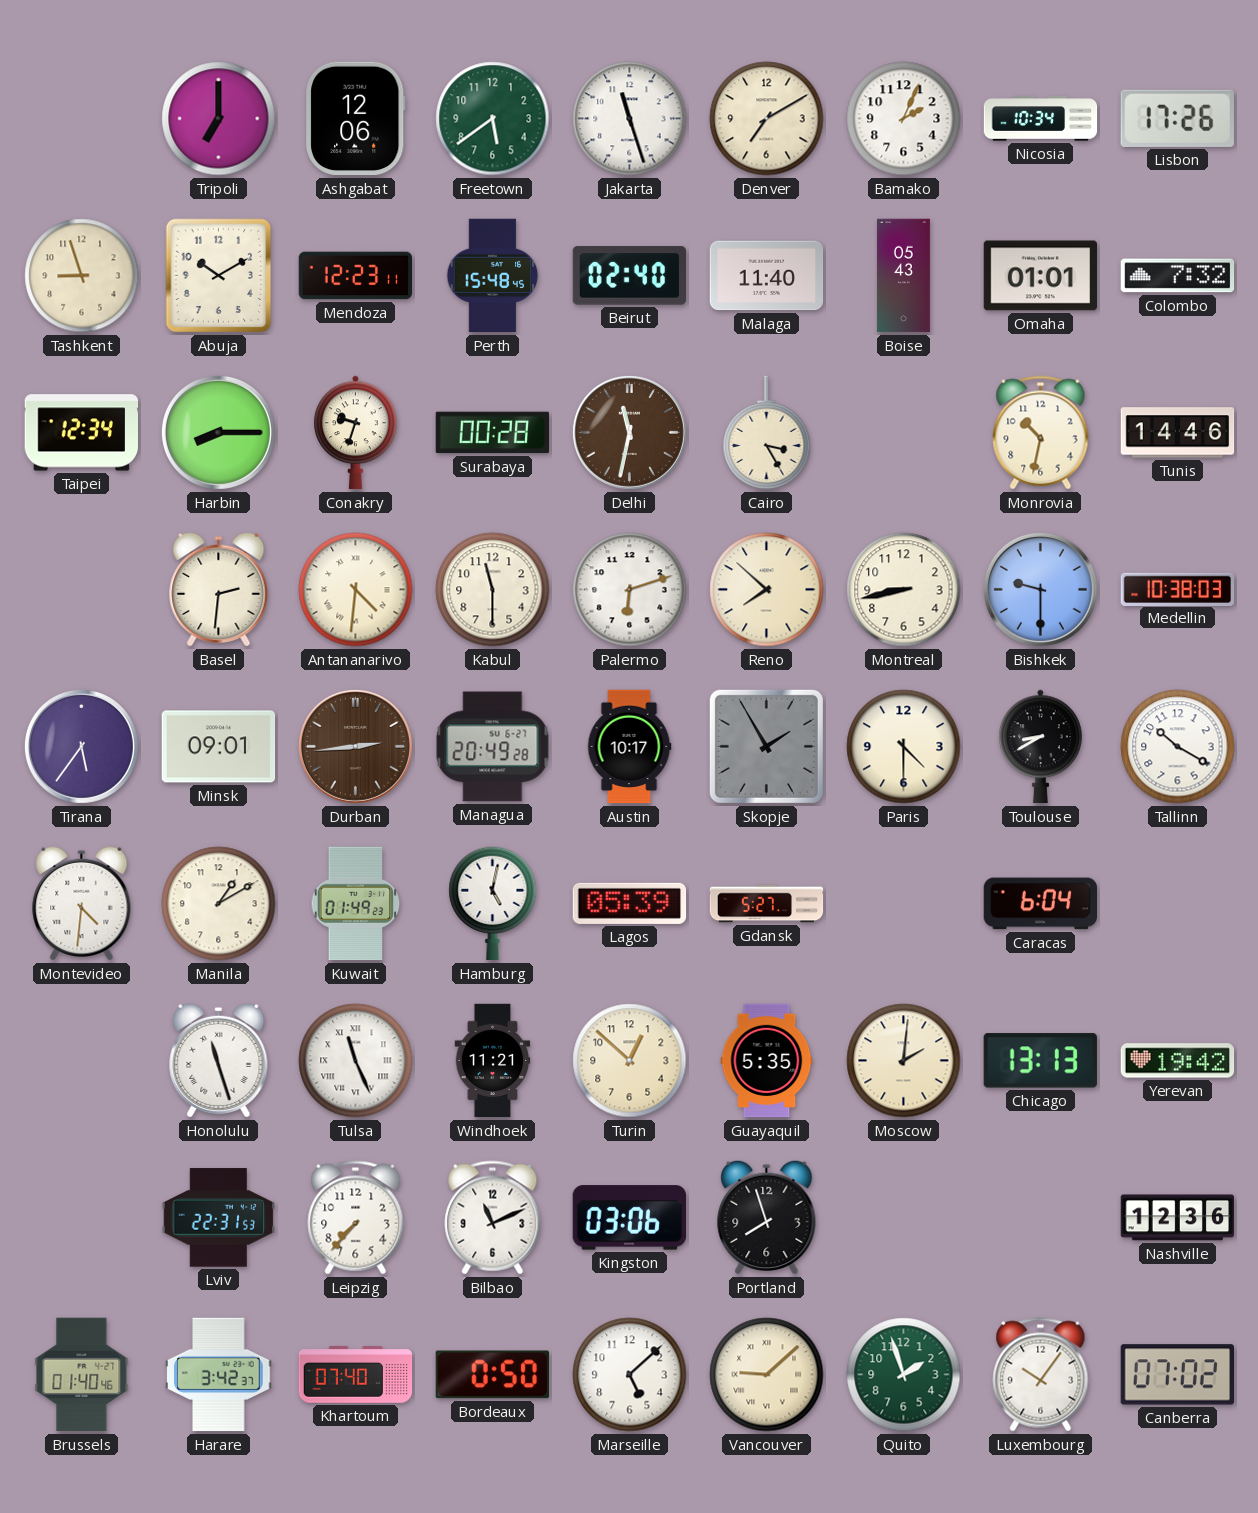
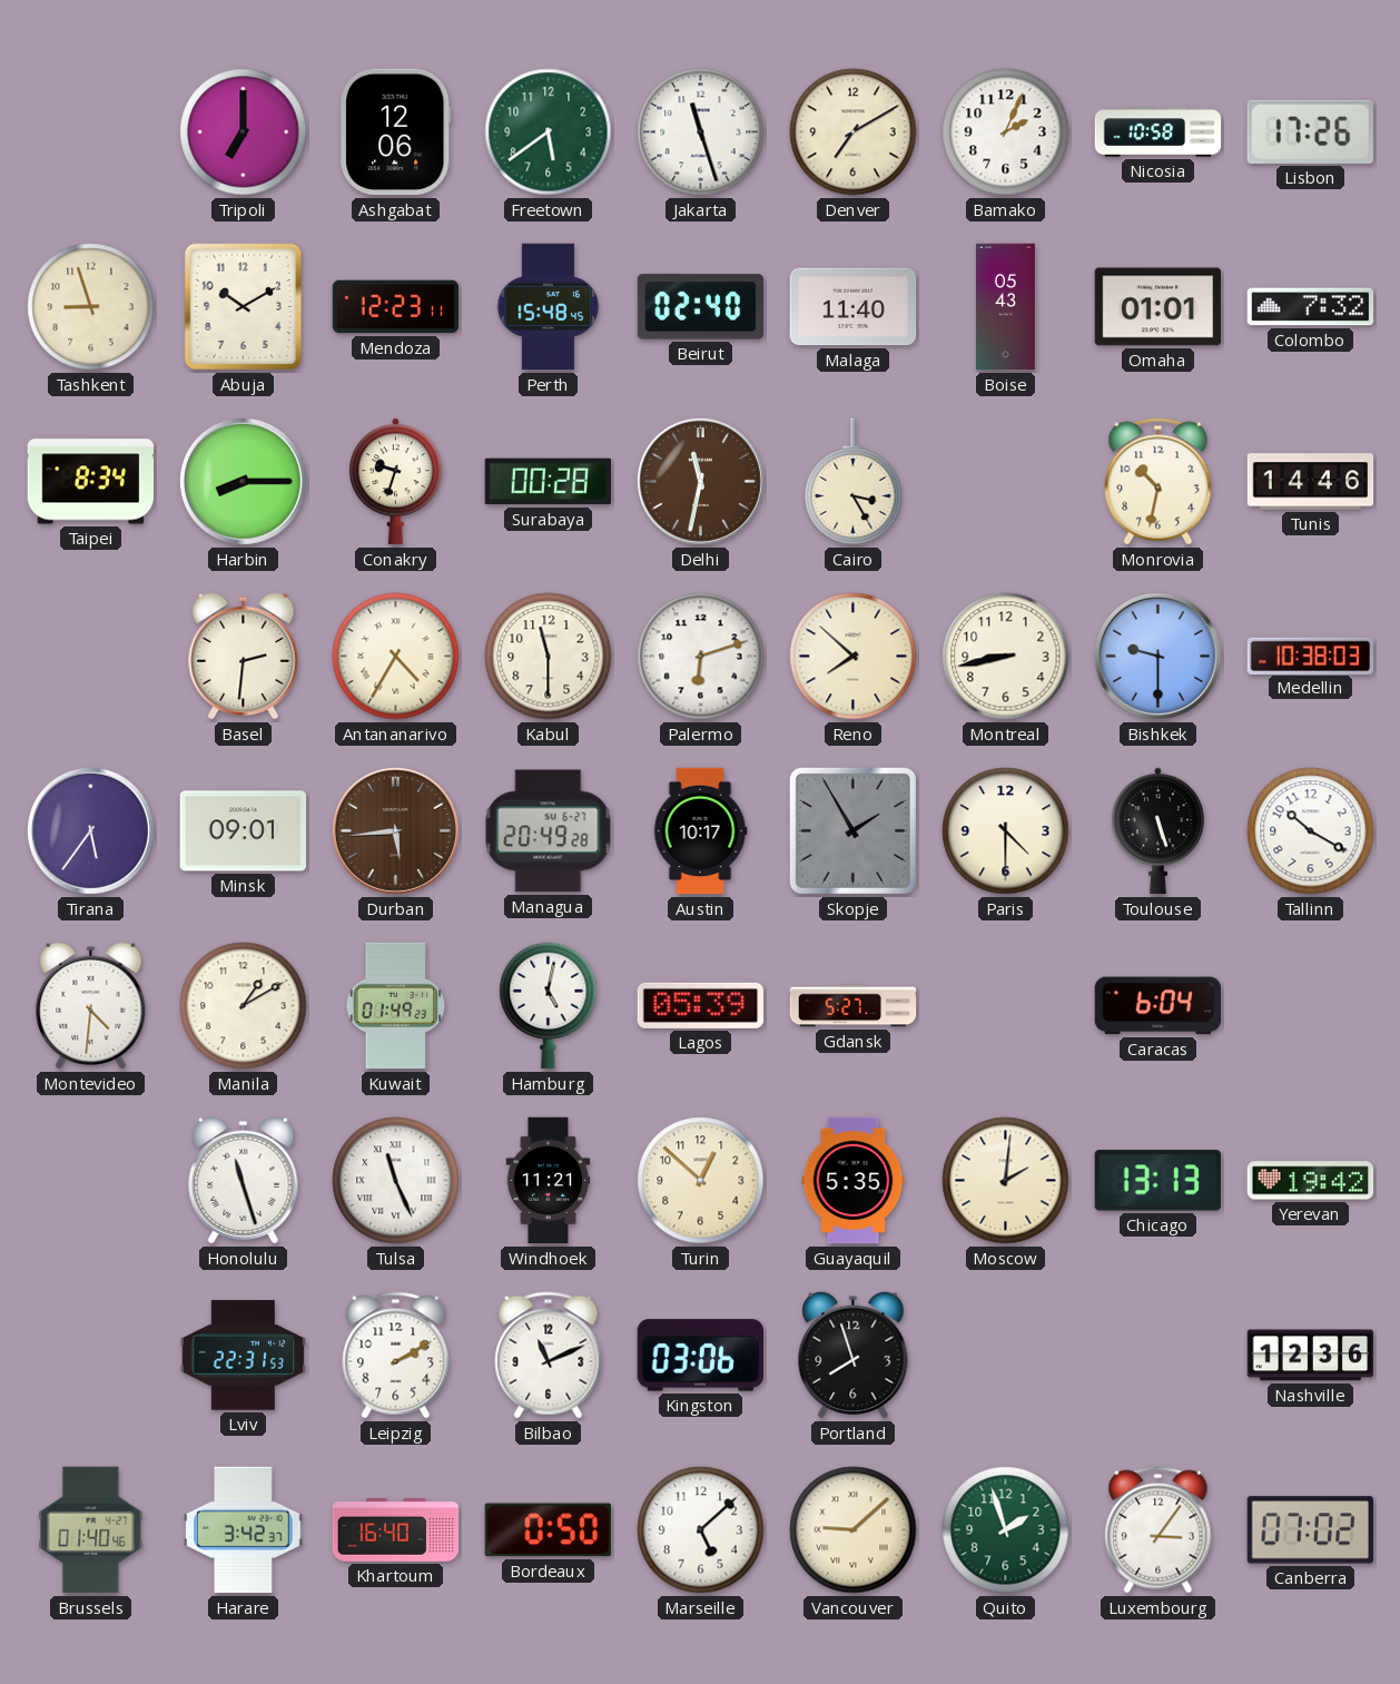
Nicosia: 10:34 -> 10:58
Taipei: 12:34 -> 8:34
Antananarivo: 4:31 -> 4:35
Durban: 2:44 -> 5:44
Toulouse: 8:40 -> 5:27
Leipzig: 7:37 -> 2:10
Khartoum: 07:40 -> 16:40
Luxembourg: 10:06 -> 3:06
